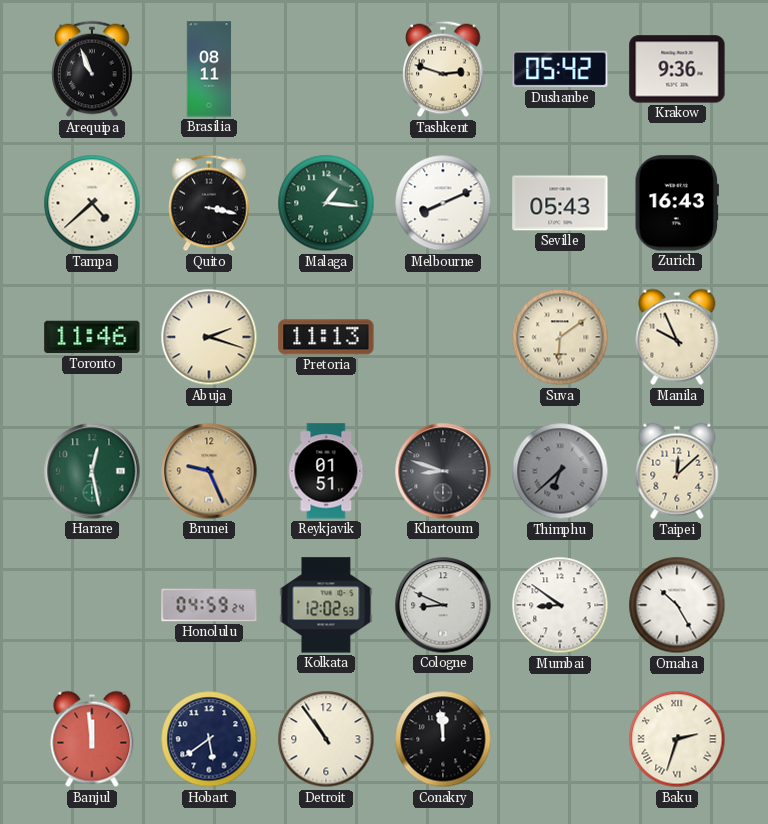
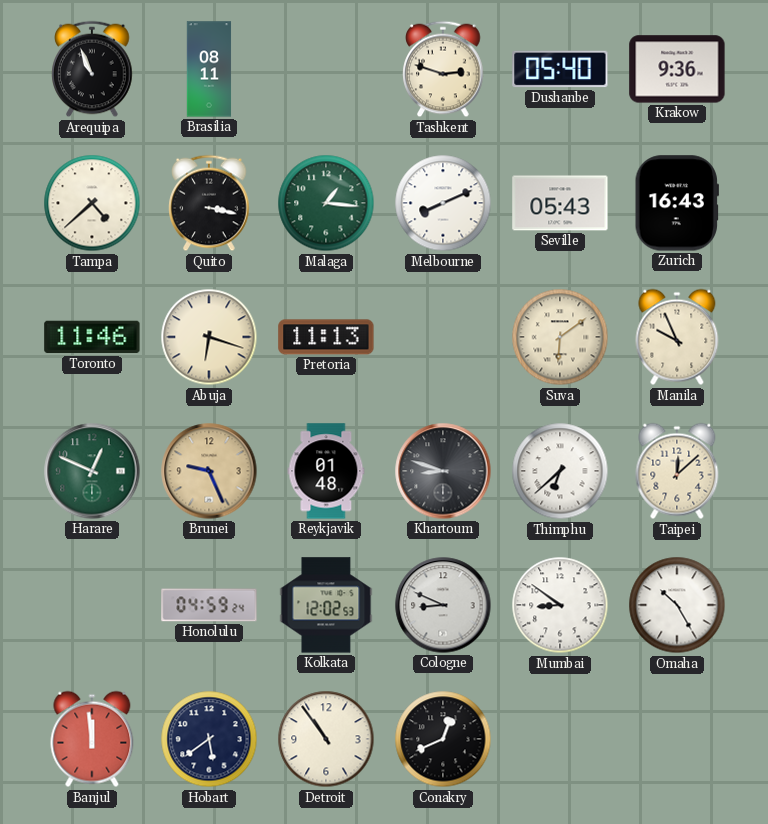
Dushanbe: 05:42 -> 05:40
Abuja: 2:18 -> 6:18
Harare: 12:28 -> 12:49
Reykjavik: 01:51 -> 01:48
Thimphu dial: grey -> white
Conakry: 11:59 -> 12:41
Baku: 2:33 -> none
